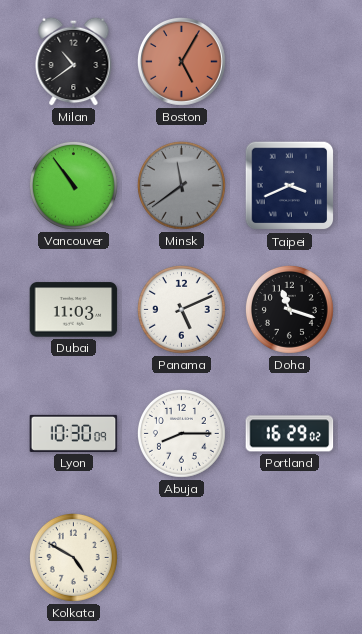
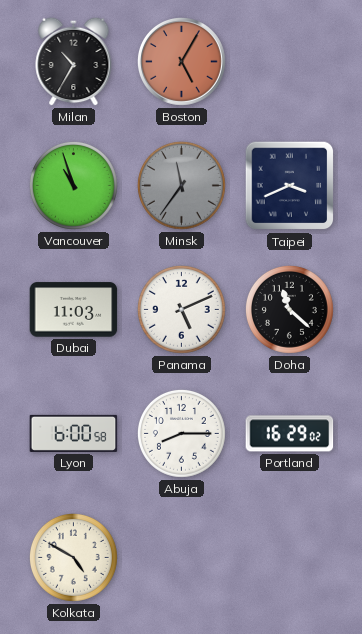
Milan: 10:39 -> 10:35
Vancouver: 10:54 -> 10:57
Minsk: 11:39 -> 11:36
Doha: 11:18 -> 11:22
Lyon: 10:30 -> 6:00
